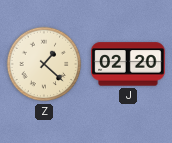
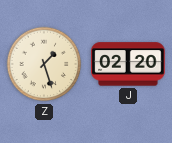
Z: 1:22 -> 1:27
